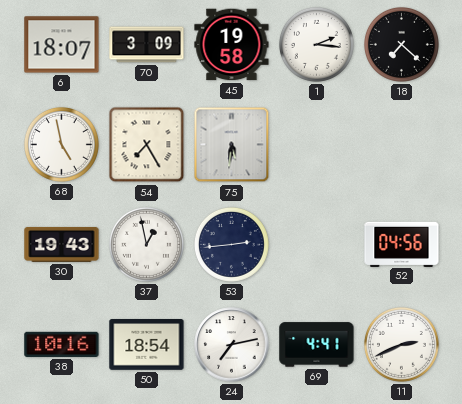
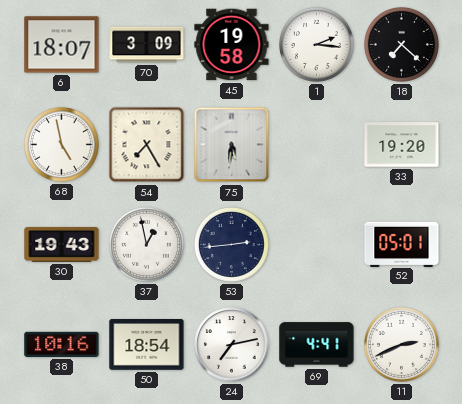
33: none -> 19:20
52: 04:56 -> 05:01
